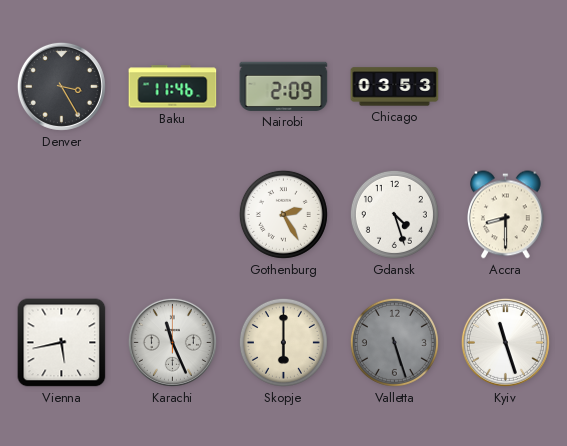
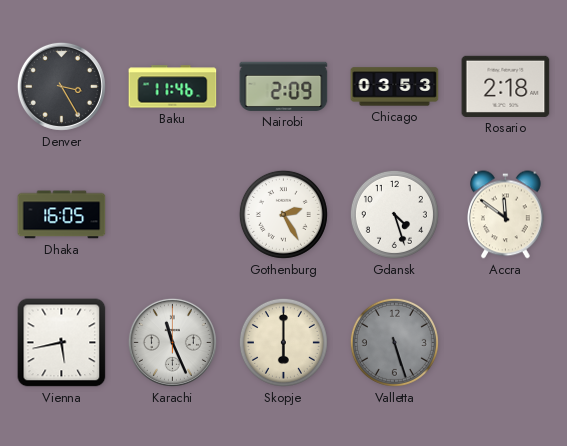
Rosario: none -> 2:18
Dhaka: none -> 16:05
Accra: 8:30 -> 11:51
Kyiv: 11:27 -> none
